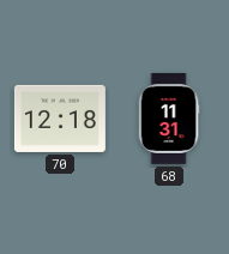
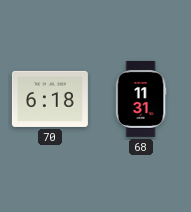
70: 12:18 -> 6:18
